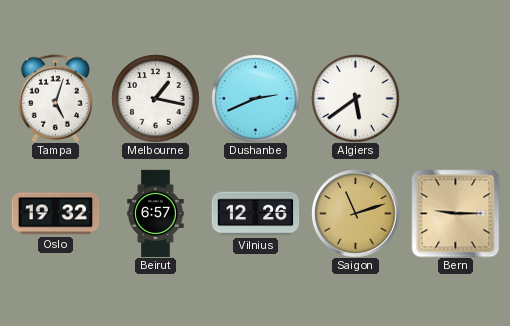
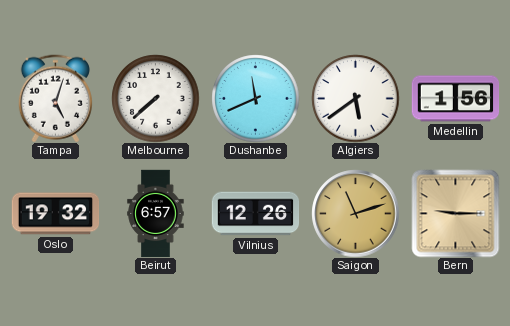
Melbourne: 1:17 -> 7:38
Dushanbe: 2:41 -> 11:41
Medellin: none -> 1:56
